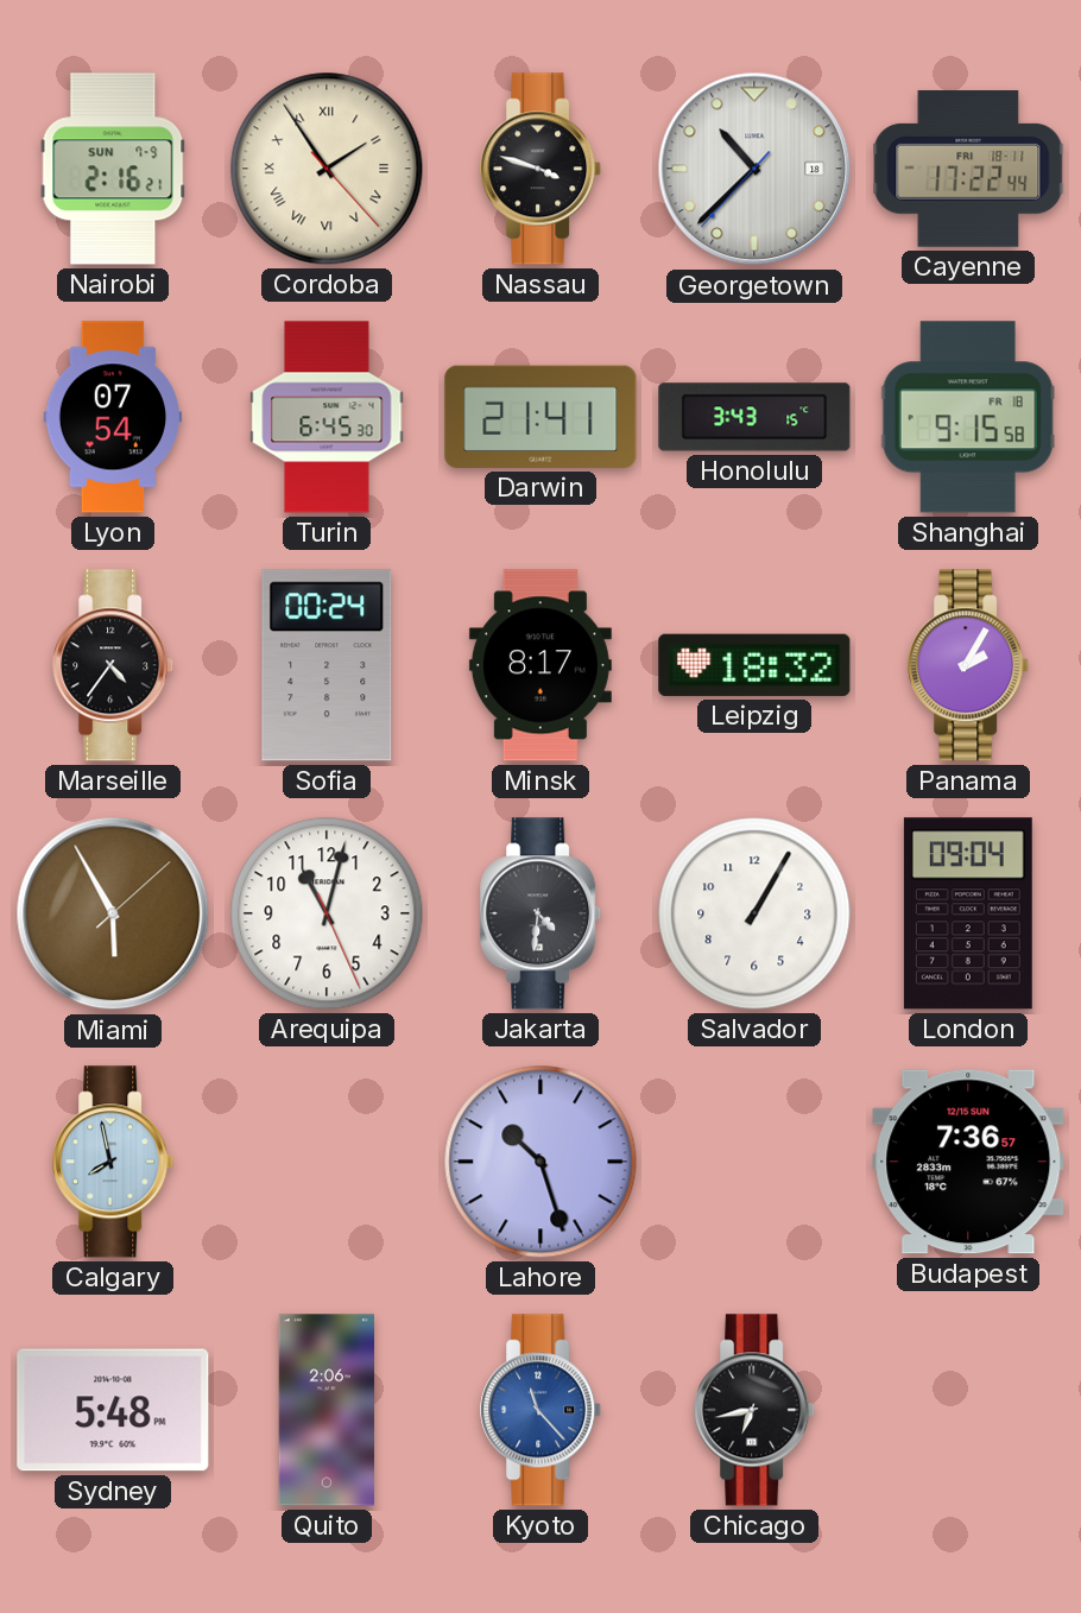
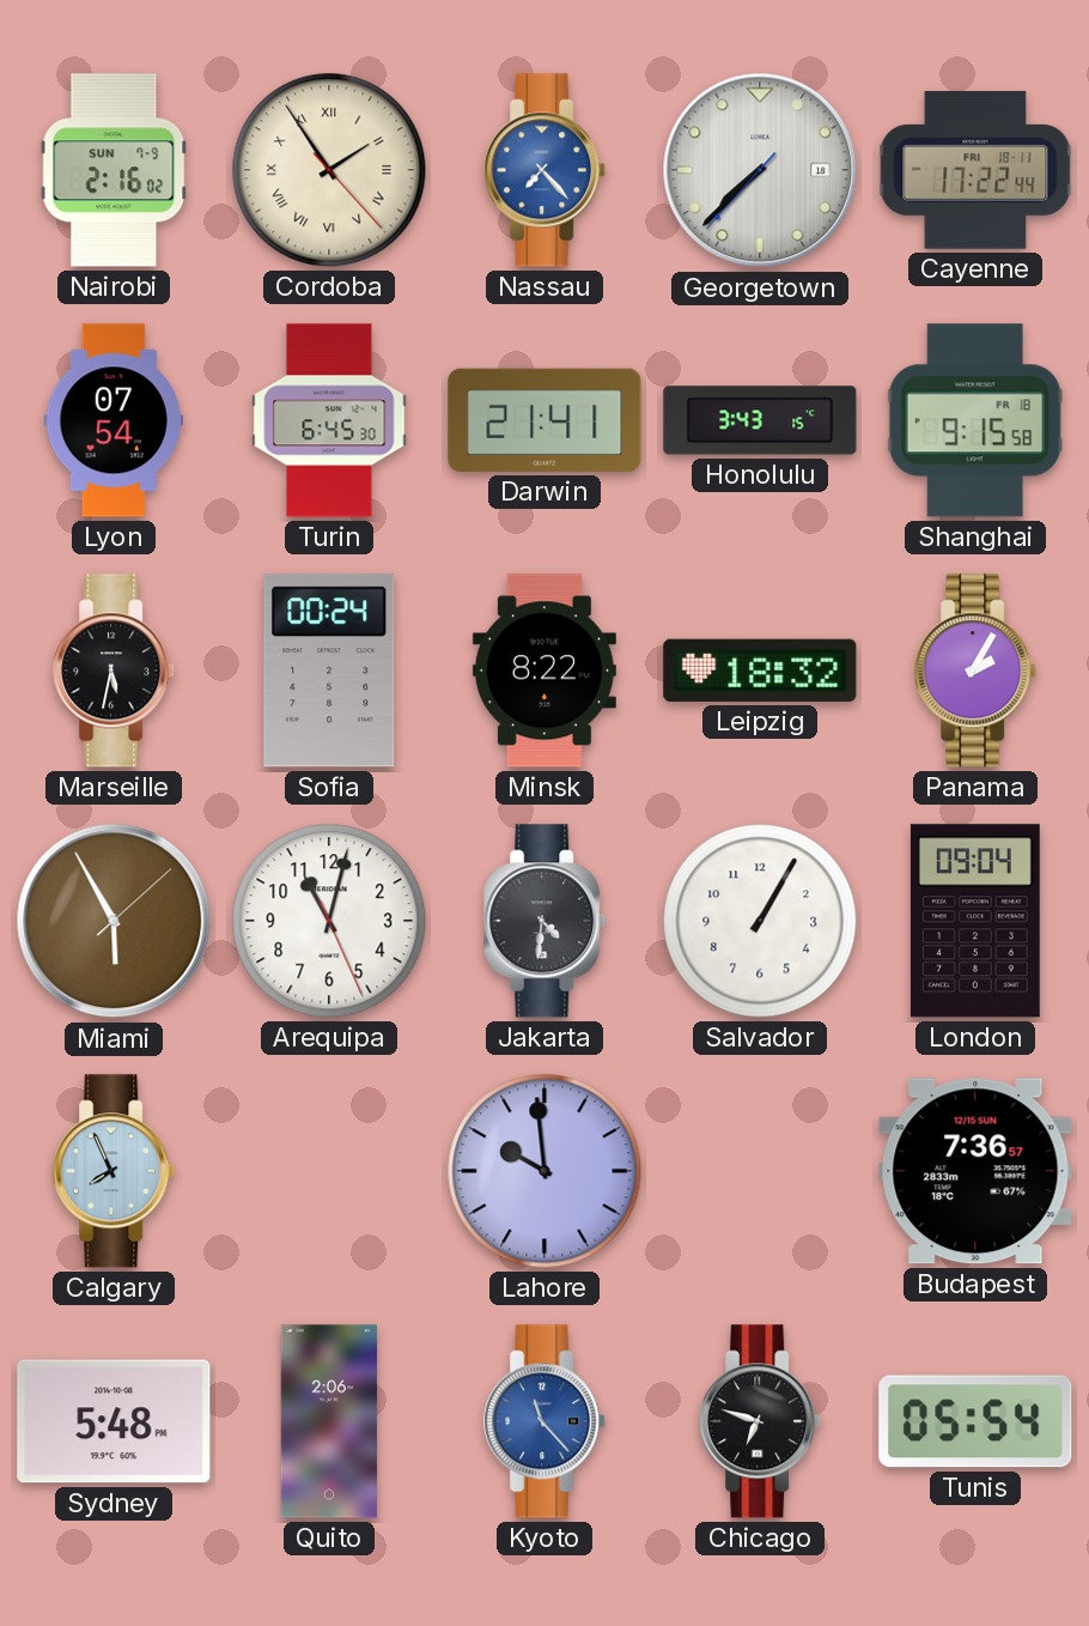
Nairobi: 2:16:21 -> 2:16:02
Nassau: 3:48 -> 7:23
Nassau dial: black -> blue
Georgetown: 10:37 -> 7:37
Marseille: 4:36 -> 5:32
Minsk: 8:17 -> 8:22
Calgary: 7:58 -> 7:56
Lahore: 10:27 -> 9:59
Chicago: 6:43 -> 6:48
Tunis: none -> 05:54
